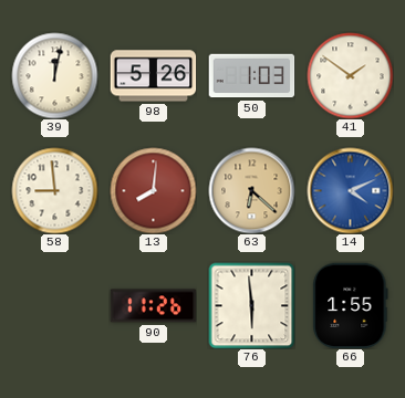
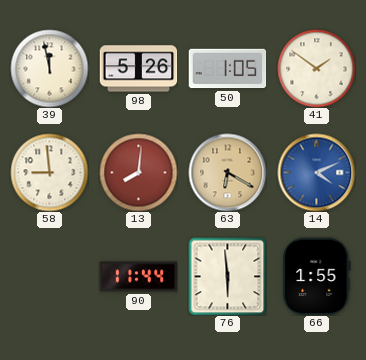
39: 12:02 -> 11:58
50: 1:03 -> 1:05
63: 6:22 -> 6:20
90: 11:26 -> 11:44
